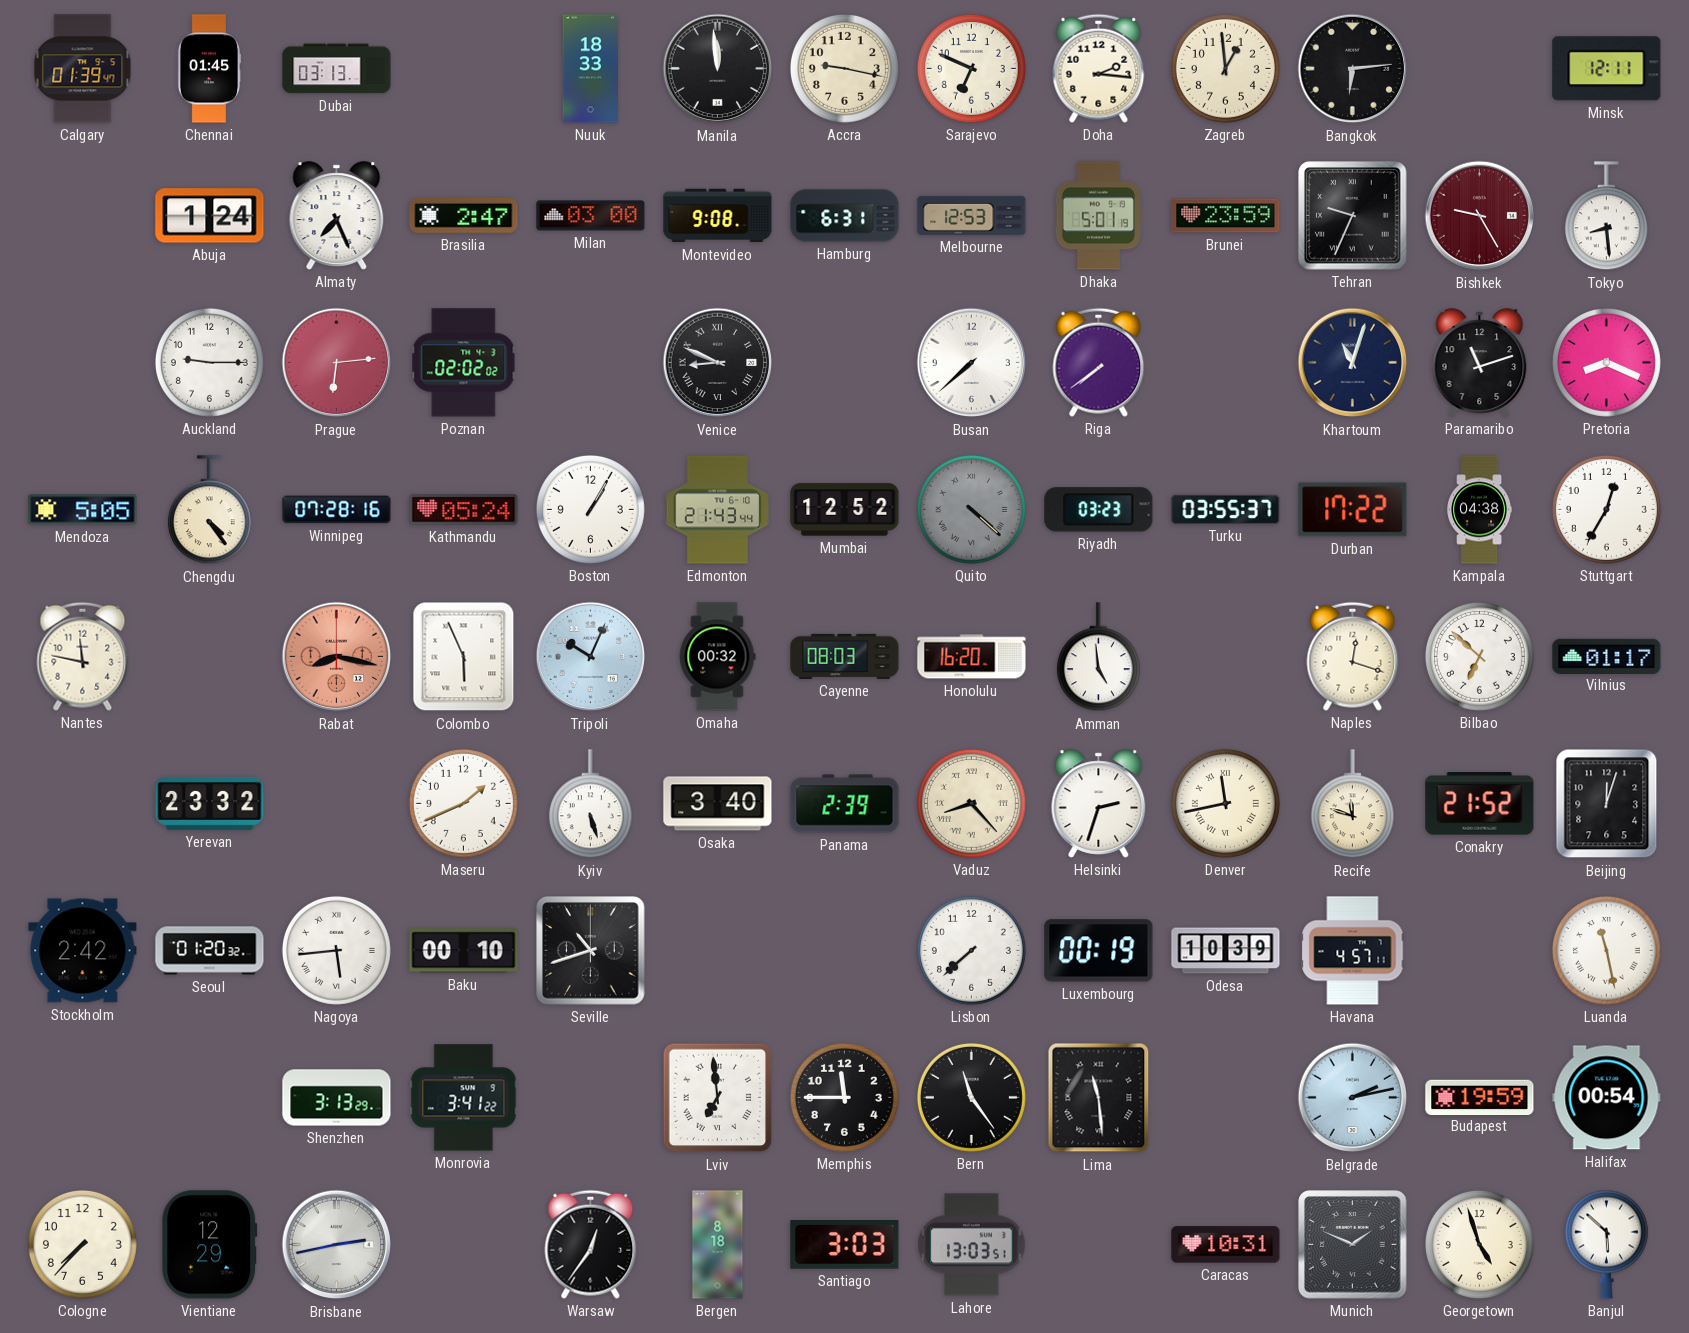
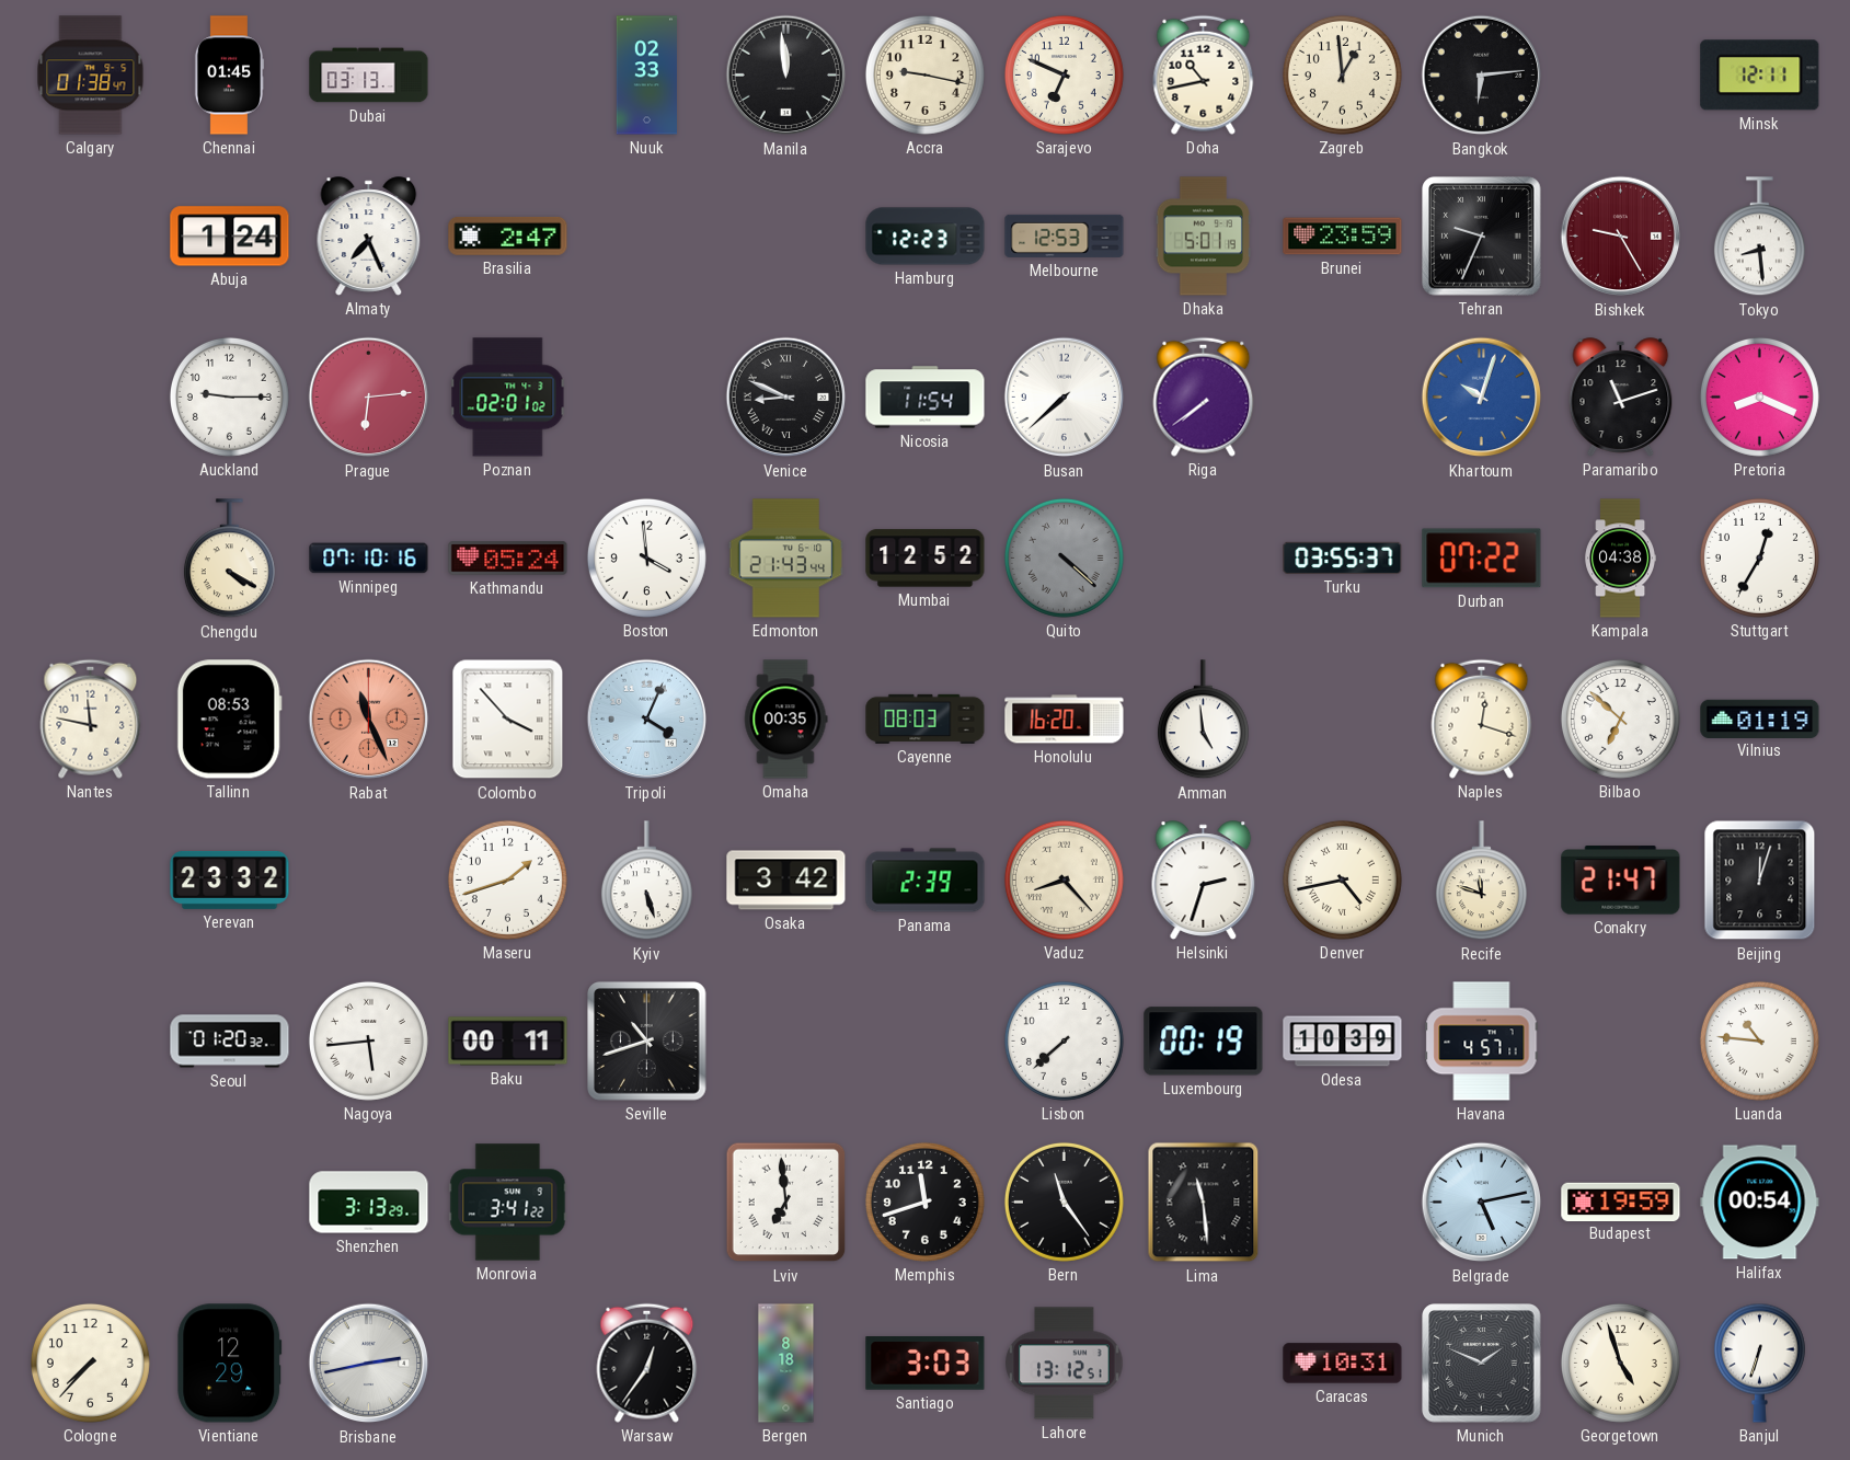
Calgary: 01:39 -> 01:38
Nuuk: 18:33 -> 02:33
Doha: 2:16 -> 10:43
Milan: 03:00 -> none
Montevideo: 9:08 -> none
Hamburg: 6:31 -> 12:23
Poznan: 02:02 -> 02:01
Nicosia: none -> 11:54
Khartoum: 11:03 -> 10:03
Khartoum dial: navy -> blue
Mendoza: 5:05 -> none
Chengdu: 4:24 -> 4:20
Winnipeg: 07:28 -> 07:10
Boston: 1:05 -> 3:59
Riyadh: 03:23 -> none
Durban: 17:22 -> 07:22
Tallinn: none -> 08:53
Rabat: 8:17 -> 11:26
Colombo: 5:56 -> 3:53
Tripoli: 10:04 -> 4:04
Omaha: 00:32 -> 00:35
Vilnius: 01:17 -> 01:19
Maseru: 1:41 -> 1:42
Osaka: 3:40 -> 3:42
Denver: 11:43 -> 4:43
Conakry: 21:52 -> 21:47
Stockholm: 2:42 -> none
Baku: 00:10 -> 00:11
Luanda: 11:28 -> 10:46
Memphis: 11:45 -> 11:42
Belgrade: 2:13 -> 5:13
Lahore: 13:03 -> 13:12
Banjul: 5:52 -> 6:33
